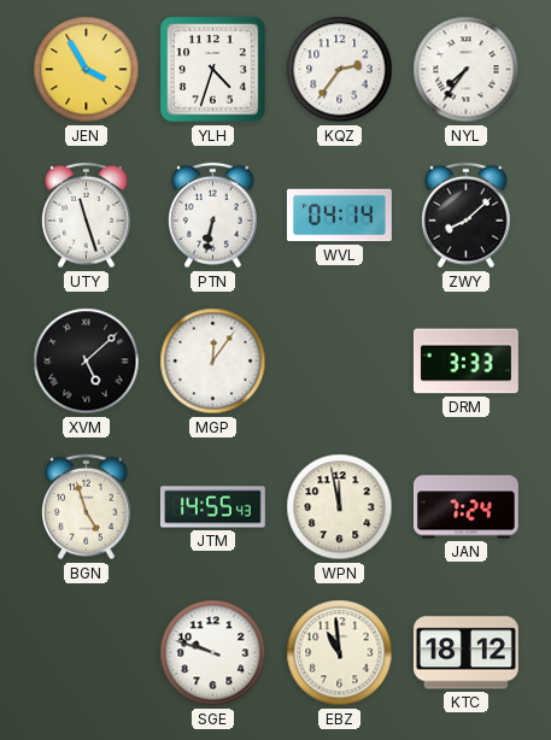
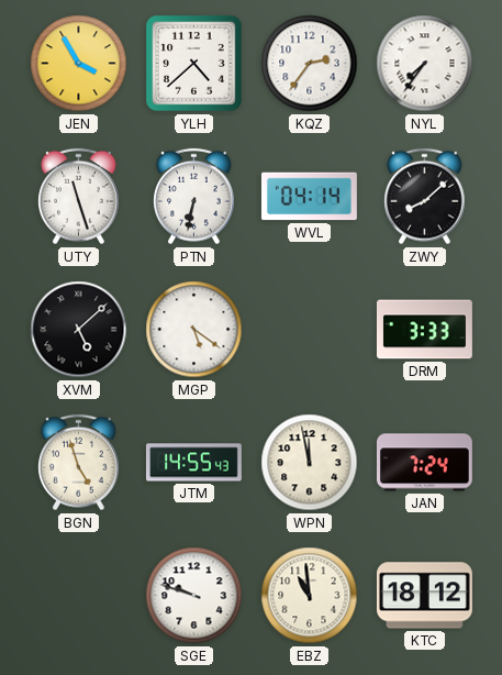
YLH: 4:33 -> 4:38
MGP: 12:06 -> 5:21
